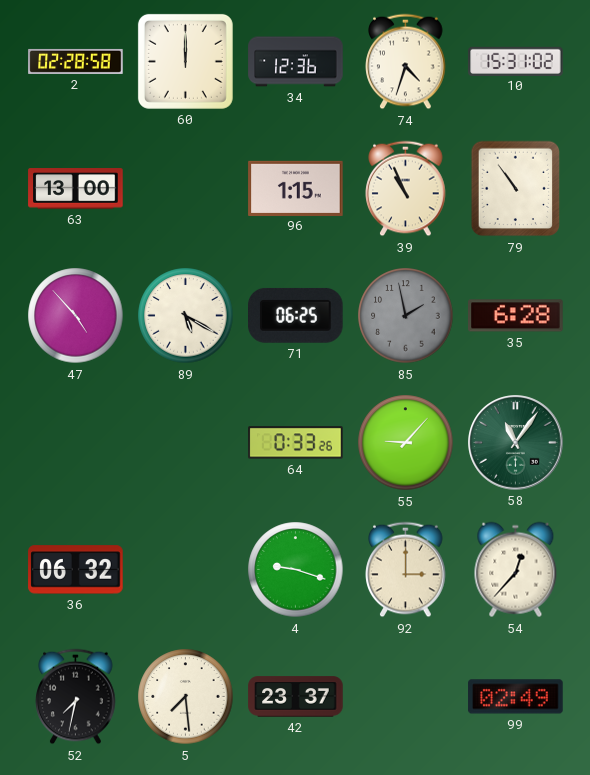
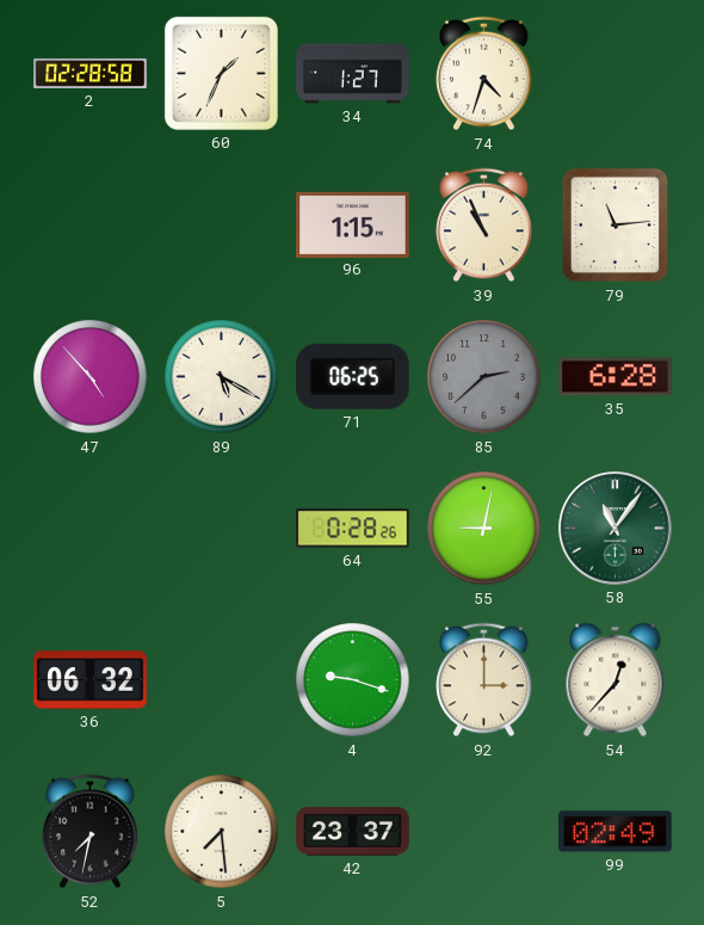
60: 12:00 -> 1:34
34: 12:36 -> 1:27
10: 15:31 -> none
63: 13:00 -> none
79: 10:54 -> 11:14
85: 1:58 -> 2:38
64: 0:33 -> 0:28
55: 9:07 -> 9:02
